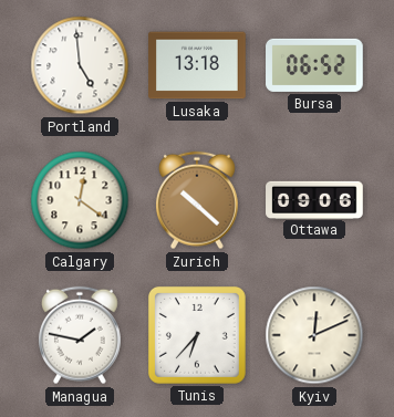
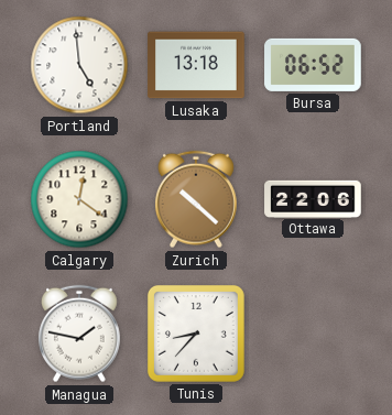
Ottawa: 09:06 -> 22:06
Tunis: 6:37 -> 8:37
Kyiv: 12:11 -> none
